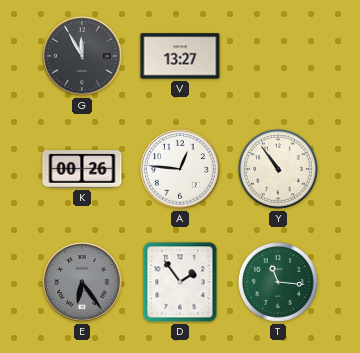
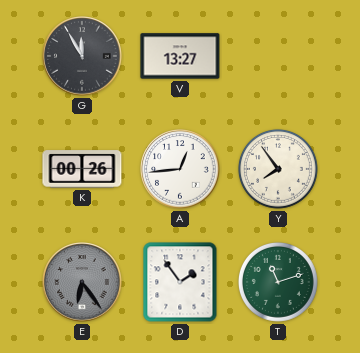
A: 12:46 -> 12:44
Y: 10:54 -> 7:54
T: 11:16 -> 11:12
